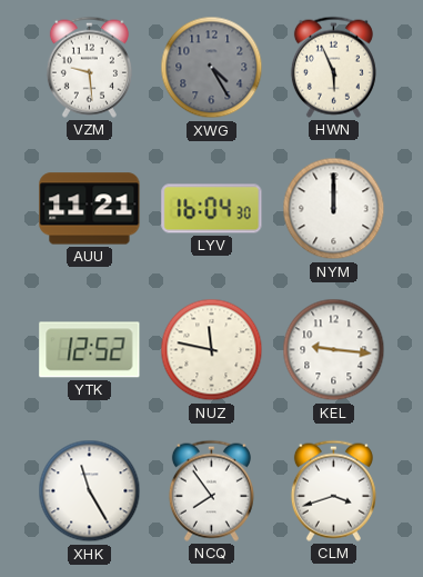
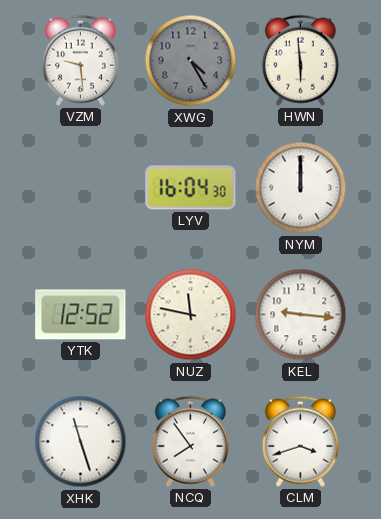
HWN: 5:56 -> 5:59
AUU: 11:21 -> none
XHK: 11:25 -> 11:27
